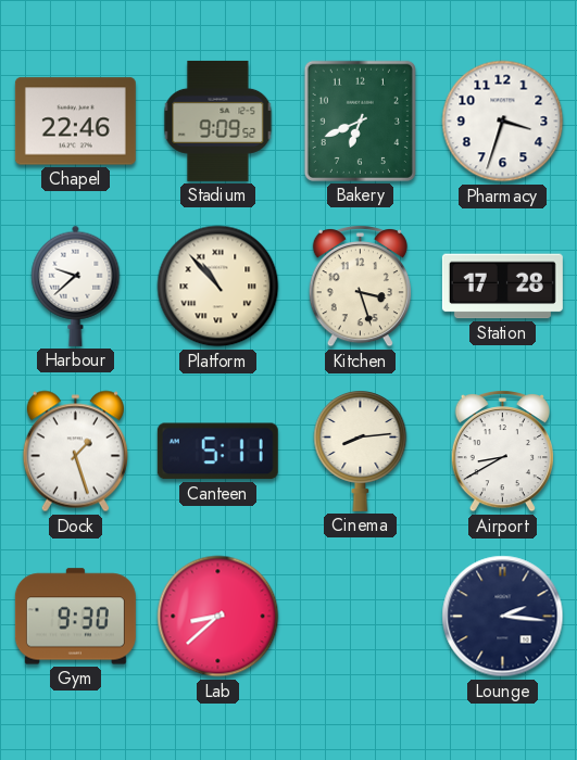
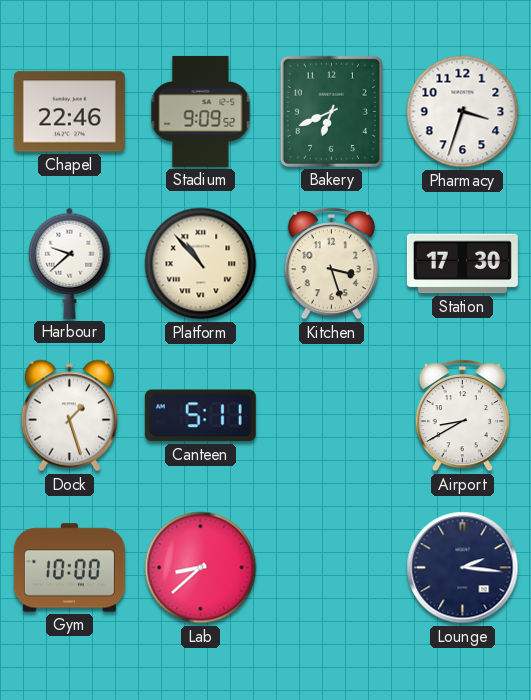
Station: 17:28 -> 17:30
Cinema: 8:14 -> none
Gym: 9:30 -> 10:00
